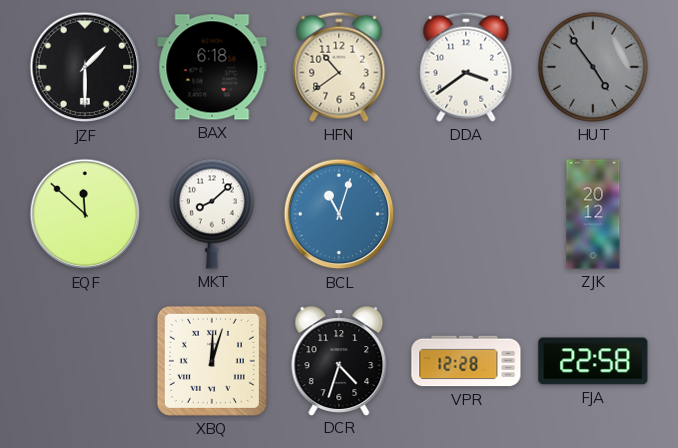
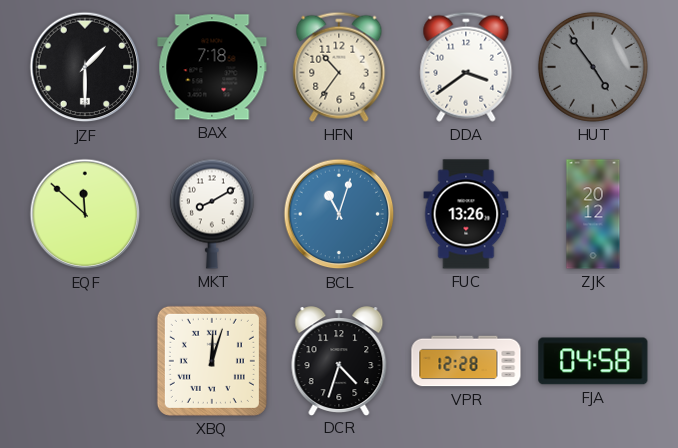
BAX: 6:18 -> 7:18
HFN: 10:39 -> 10:36
MKT: 8:08 -> 8:10
FUC: none -> 13:26
FJA: 22:58 -> 04:58
